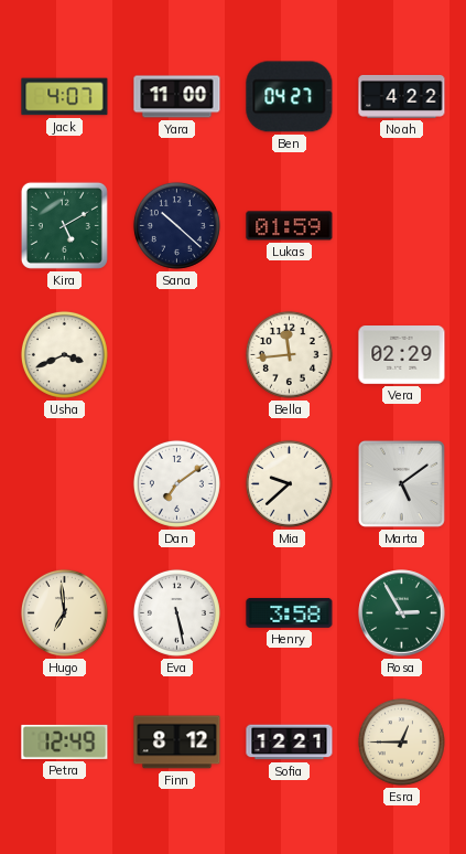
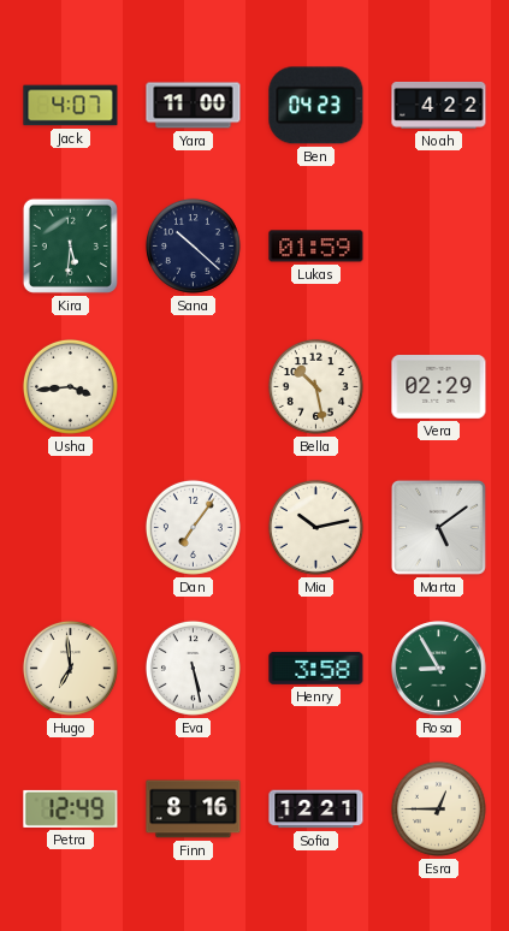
Ben: 04:27 -> 04:23
Kira: 5:10 -> 5:31
Usha: 3:41 -> 3:44
Bella: 11:44 -> 10:28
Dan: 7:09 -> 7:06
Mia: 9:38 -> 10:13
Rosa: 2:55 -> 8:55
Finn: 8:12 -> 8:16
